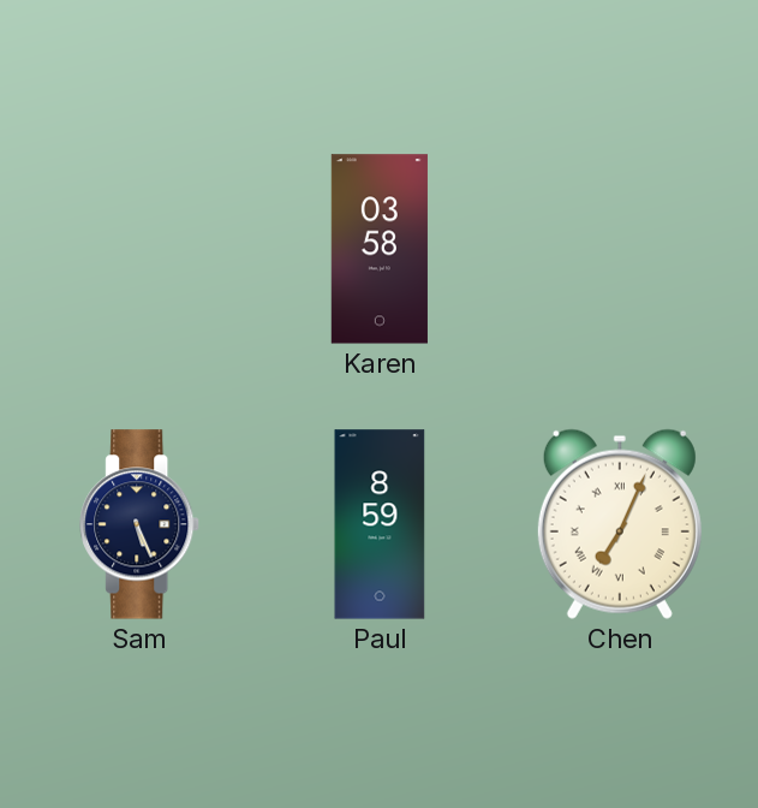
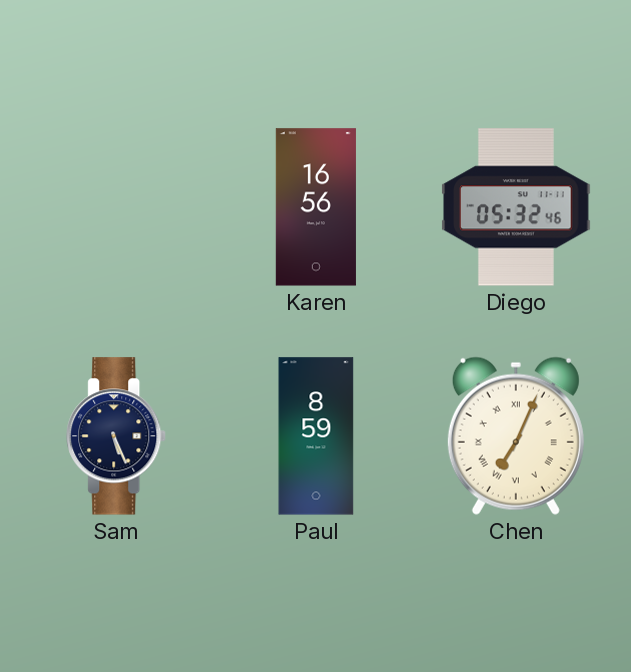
Karen: 03:58 -> 16:56
Diego: none -> 05:32
